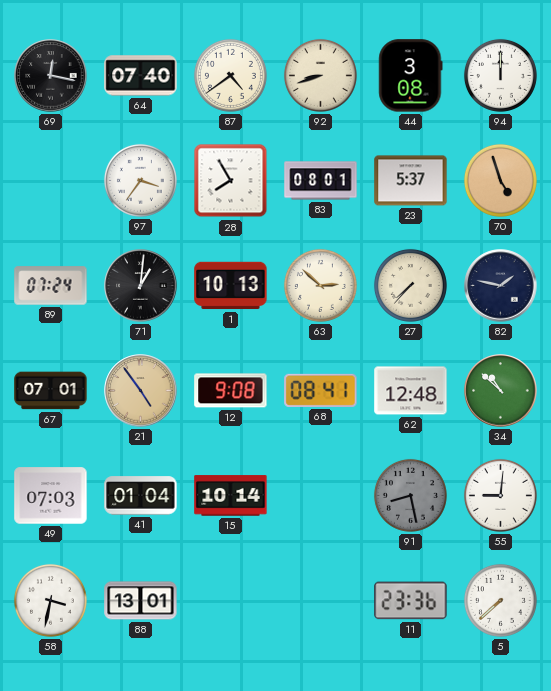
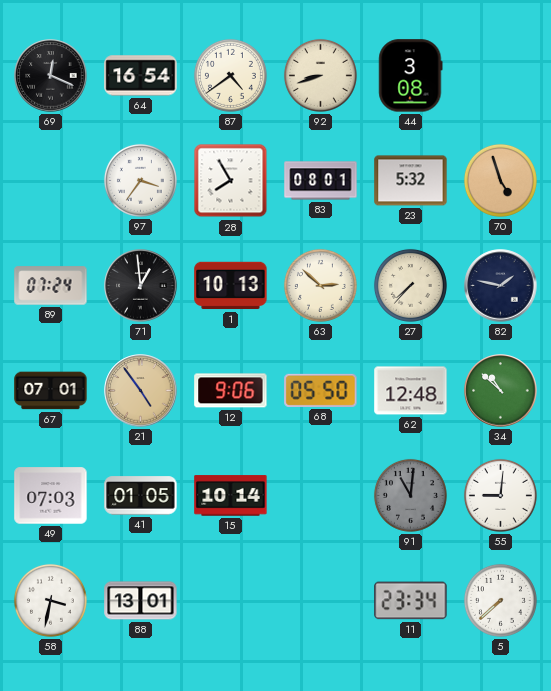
69: 12:17 -> 12:19
64: 07:40 -> 16:54
94: 12:00 -> none
23: 5:37 -> 5:32
71: 1:01 -> 12:59
12: 9:08 -> 9:06
68: 08:41 -> 05:50
41: 01:04 -> 01:05
91: 8:28 -> 11:01
11: 23:36 -> 23:34
